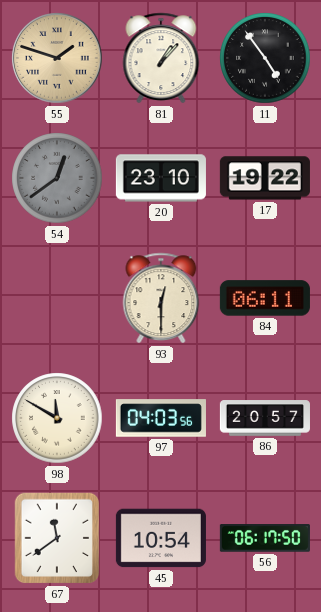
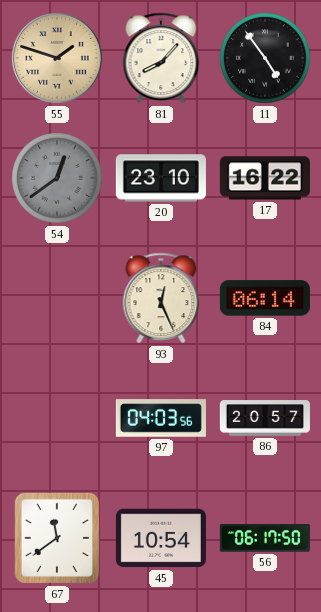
81: 1:07 -> 8:07
17: 19:22 -> 16:22
93: 12:30 -> 12:26
84: 06:11 -> 06:14
98: 11:50 -> none
